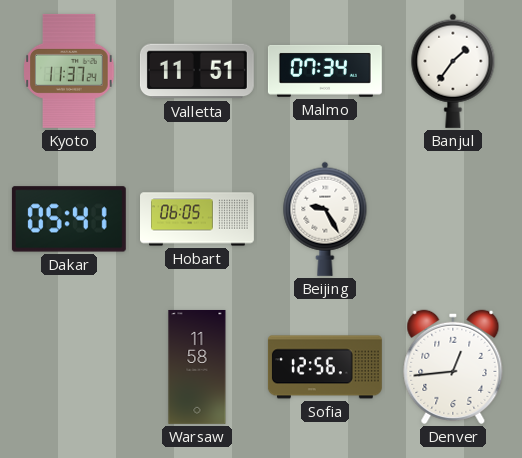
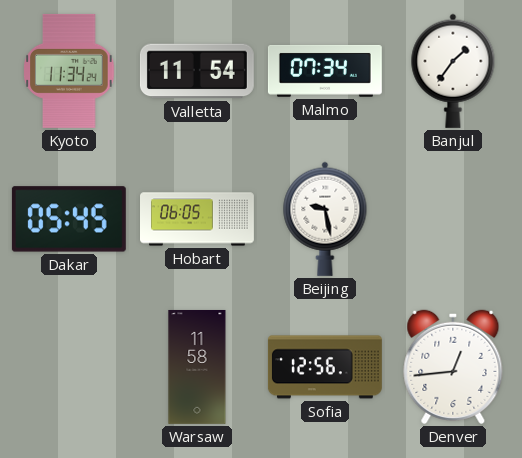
Kyoto: 11:37 -> 11:34
Valletta: 11:51 -> 11:54
Dakar: 05:41 -> 05:45
Beijing: 9:25 -> 9:28
